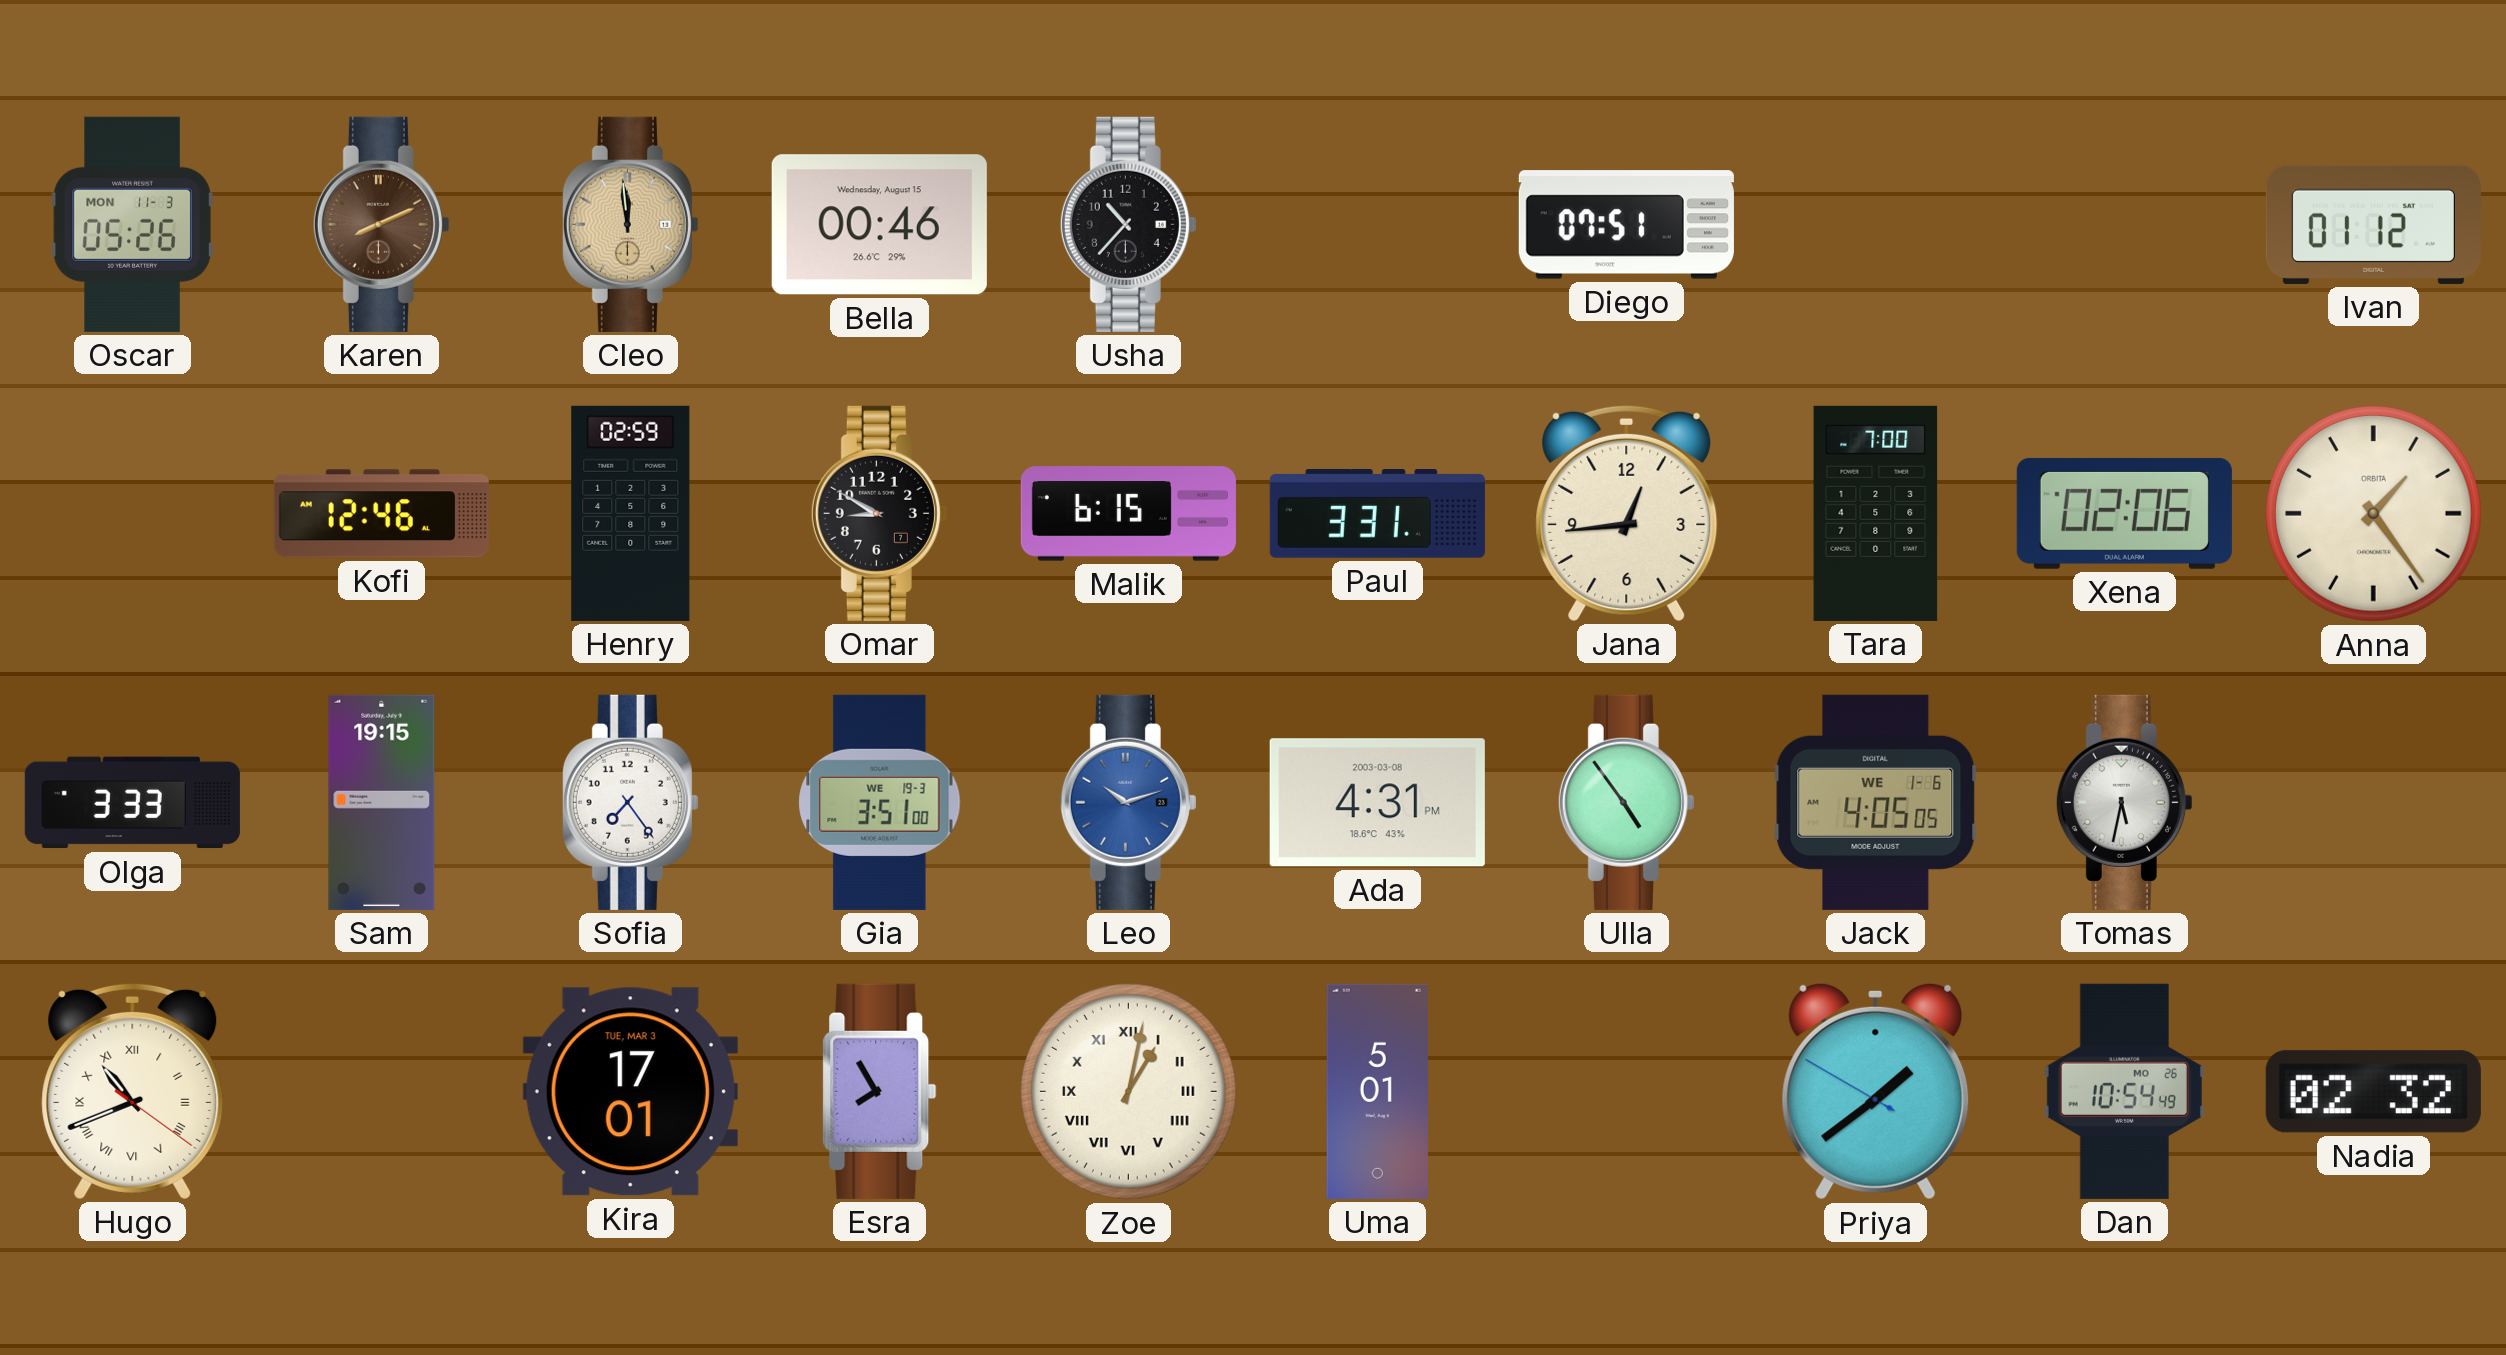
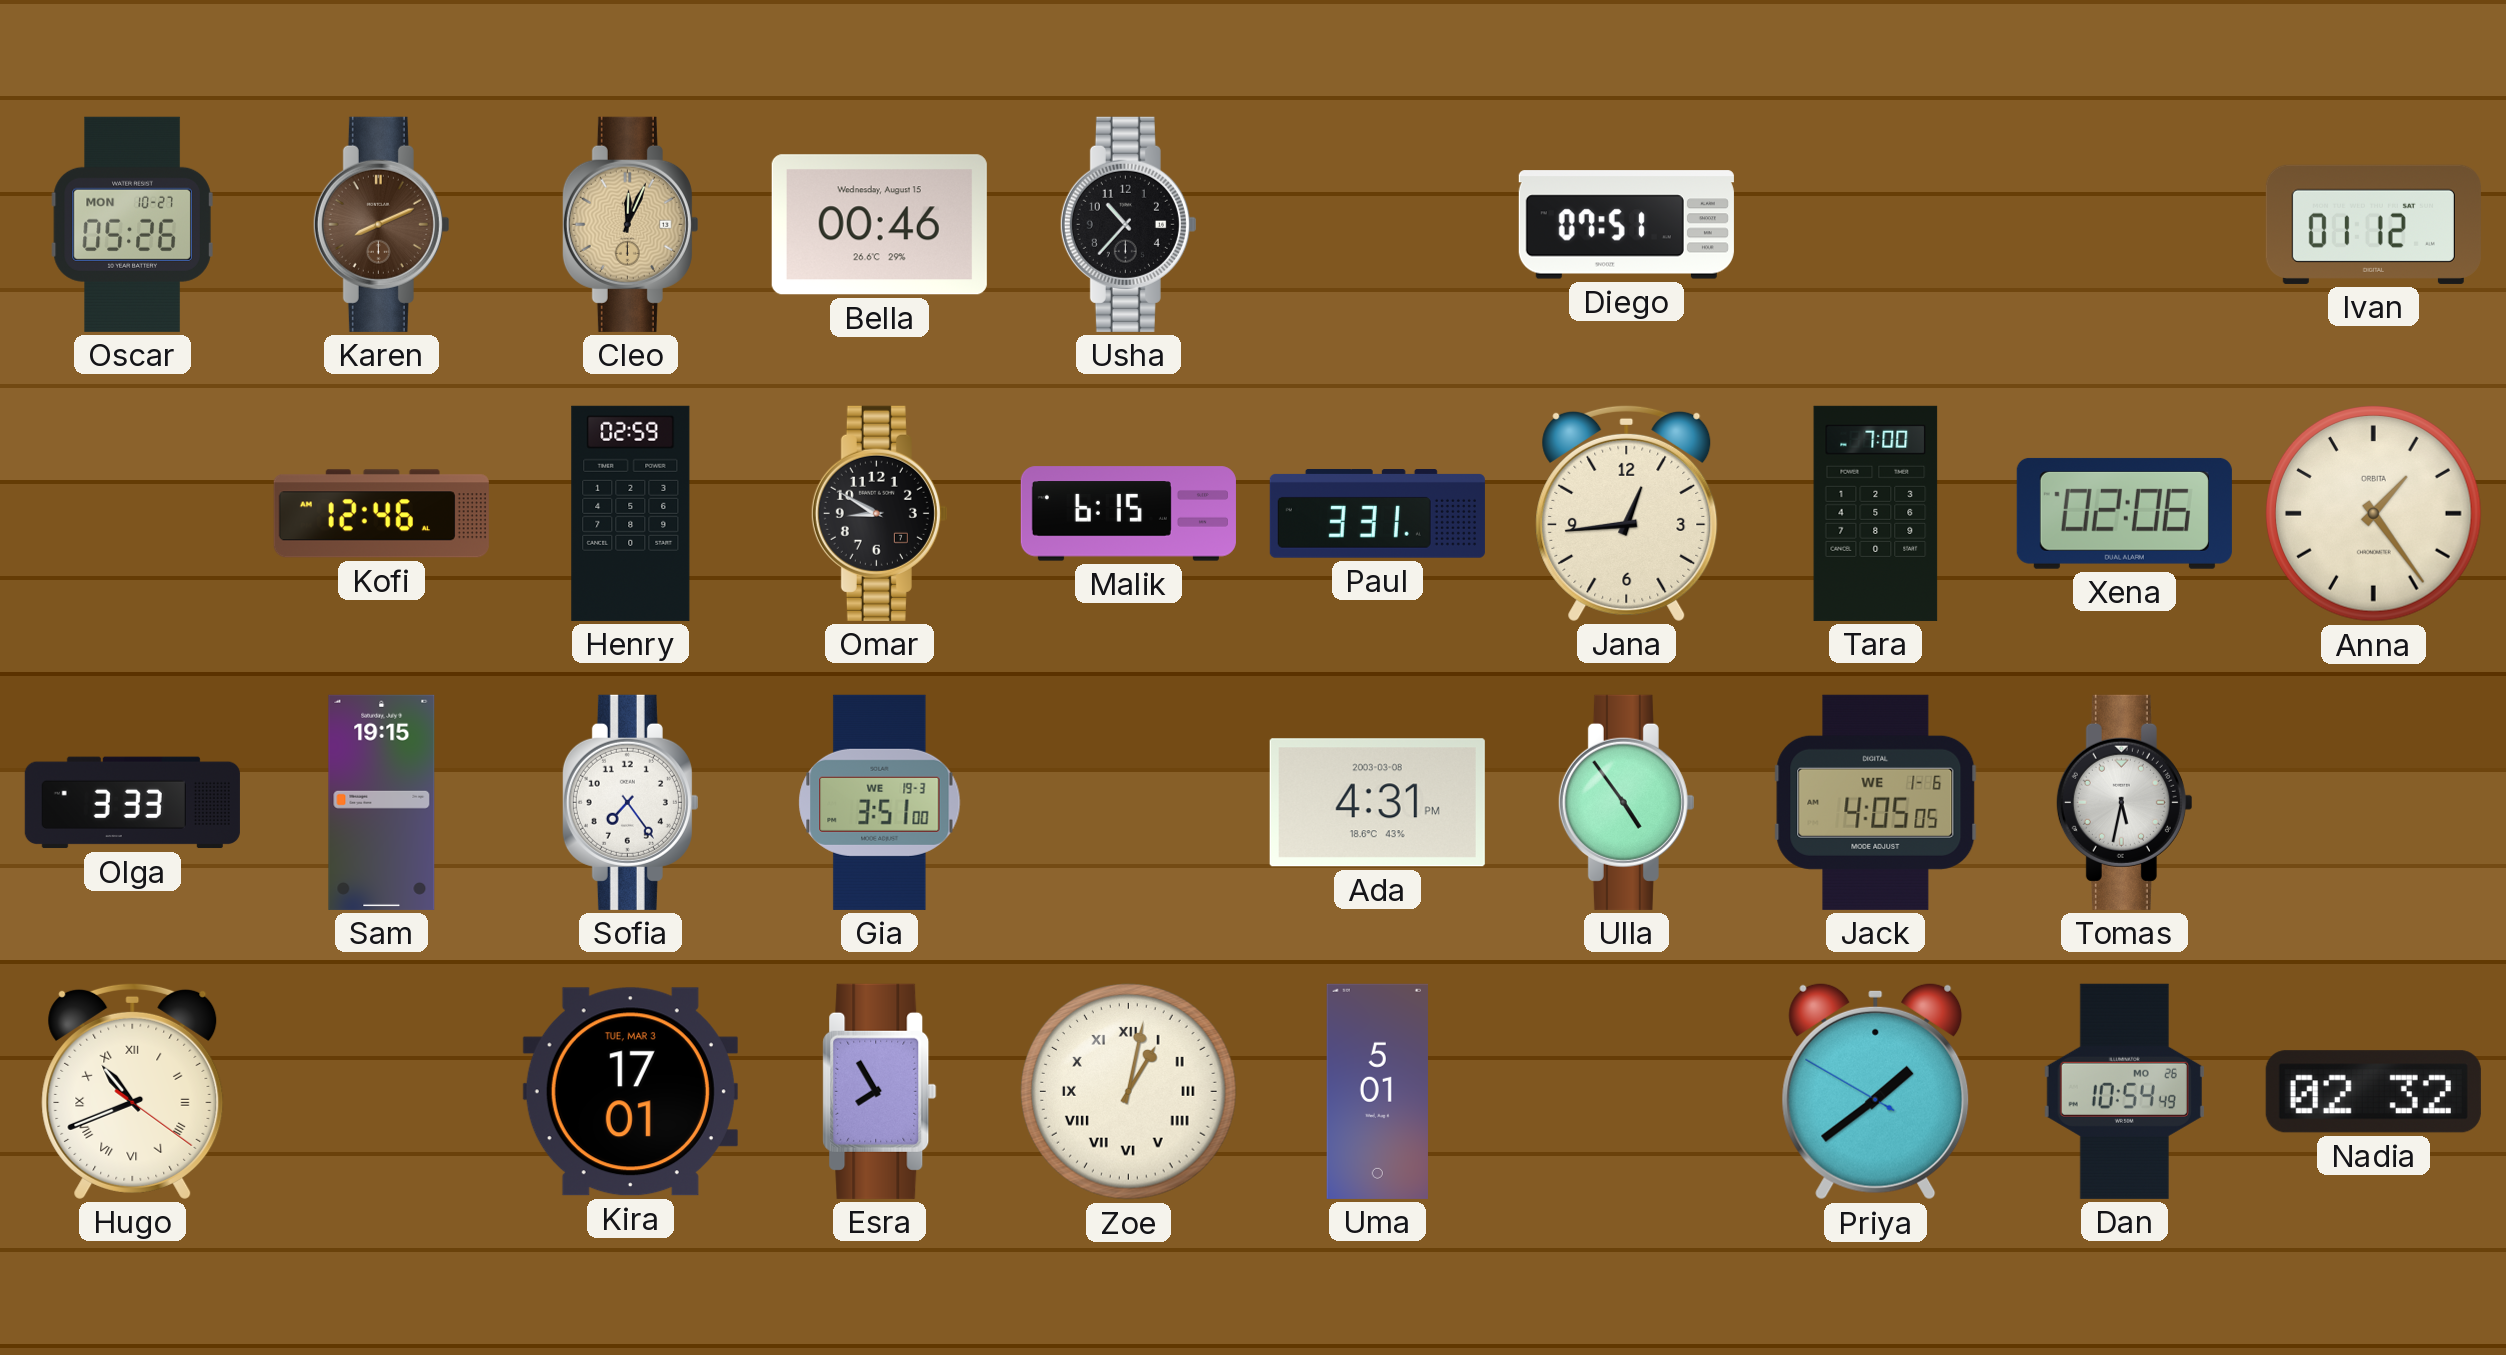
Oscar date: MON 11-3 -> MON 10-27
Cleo: 11:59 -> 12:04
Leo: 10:12 -> none
